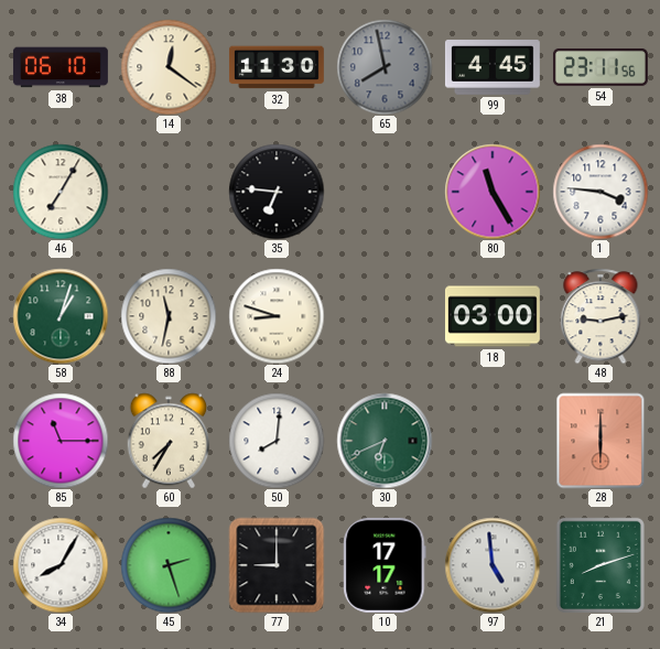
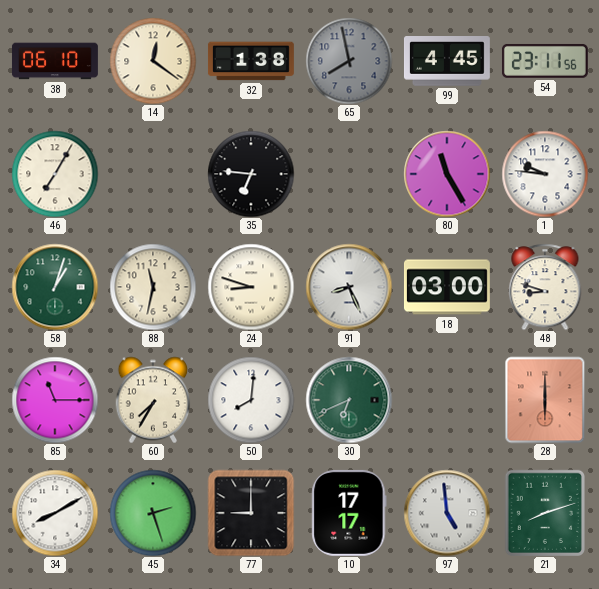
32: 11:30 -> 1:38
1: 3:46 -> 9:46
91: none -> 8:26
48: 9:13 -> 8:48
34: 8:05 -> 8:10
